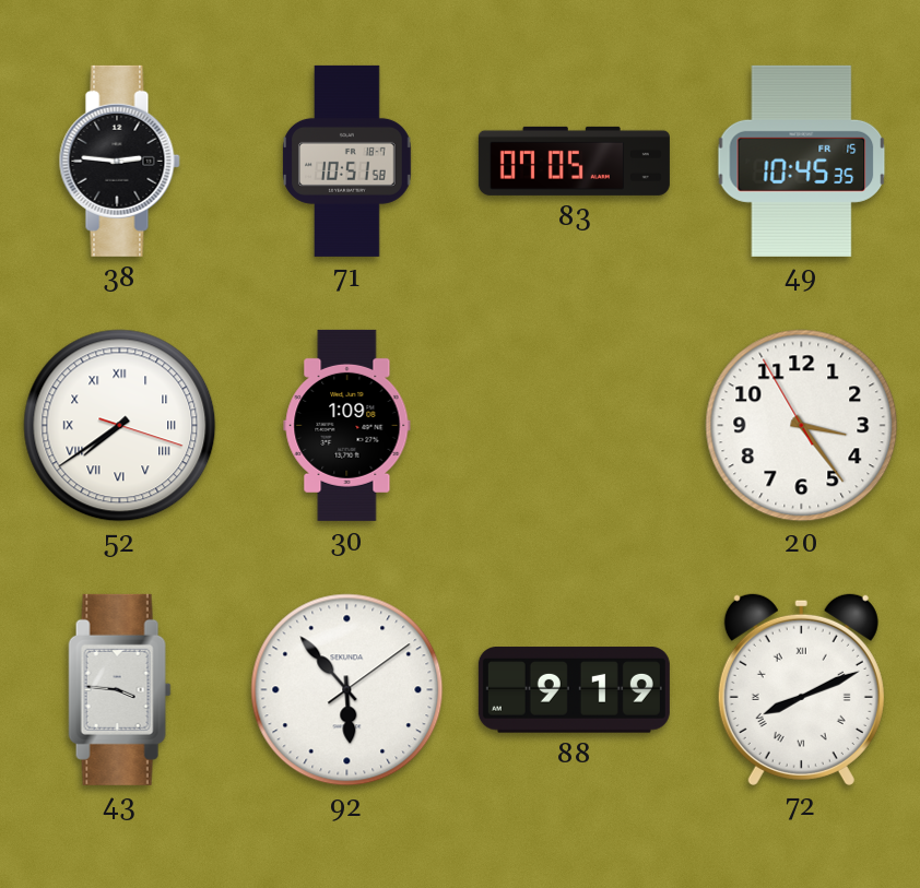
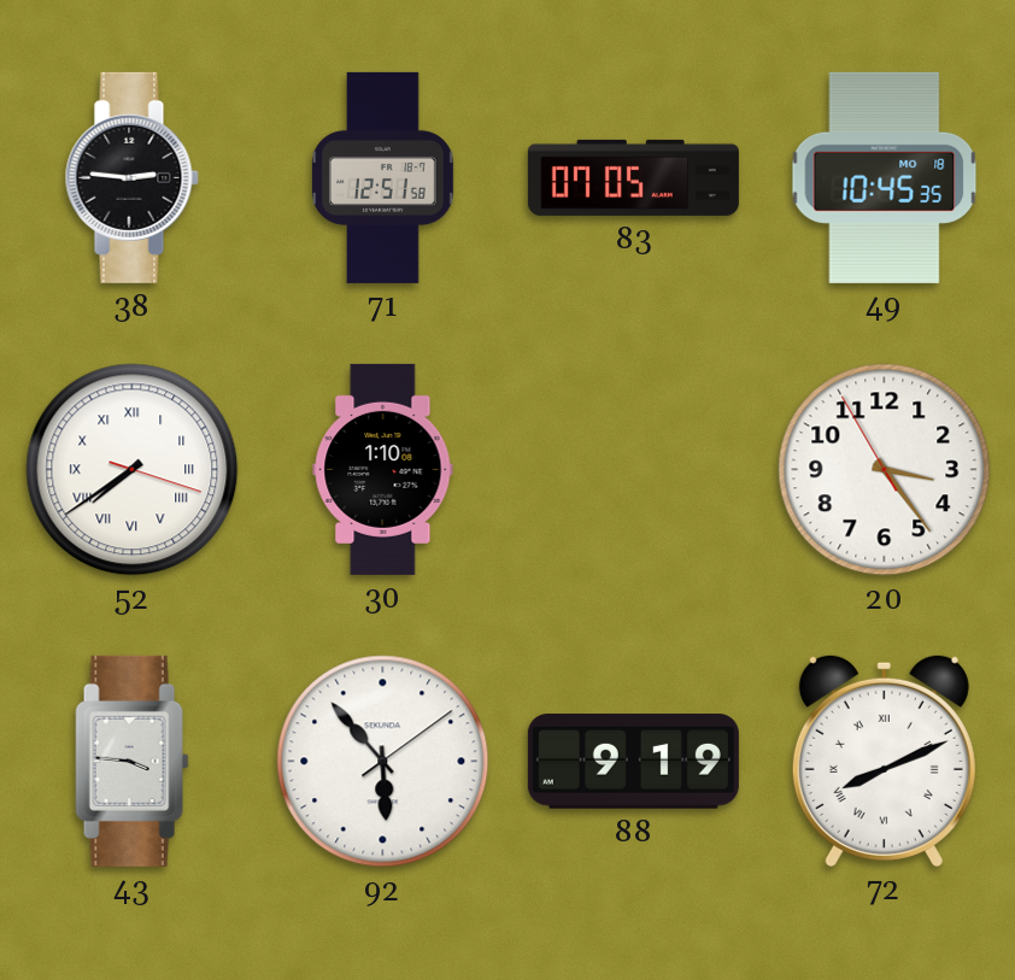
71: 10:51 -> 12:51
49 date: FR 15 -> MO 18
30: 1:09 -> 1:10
